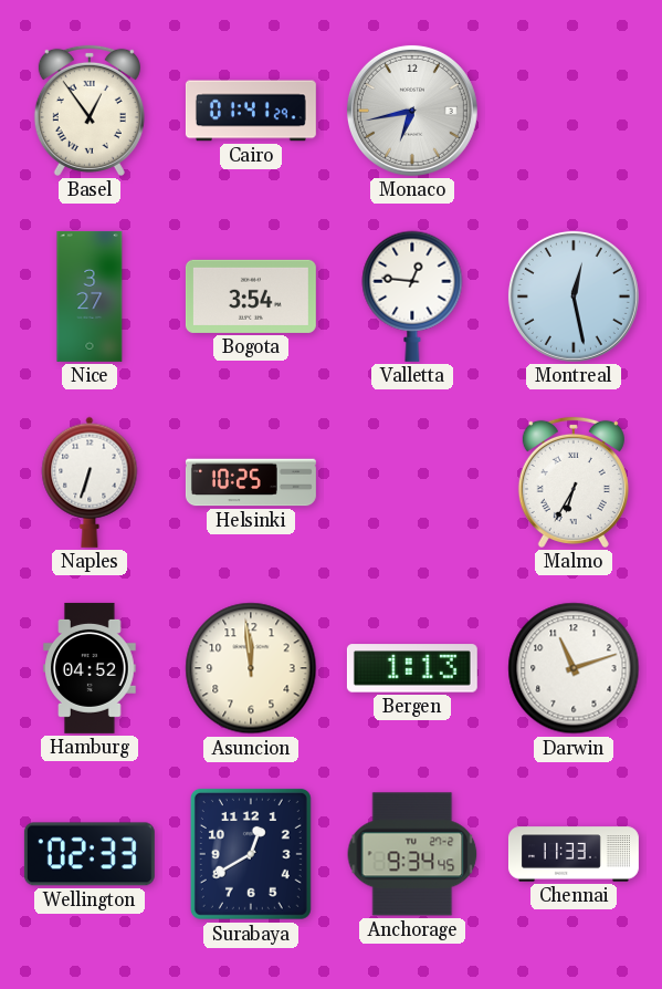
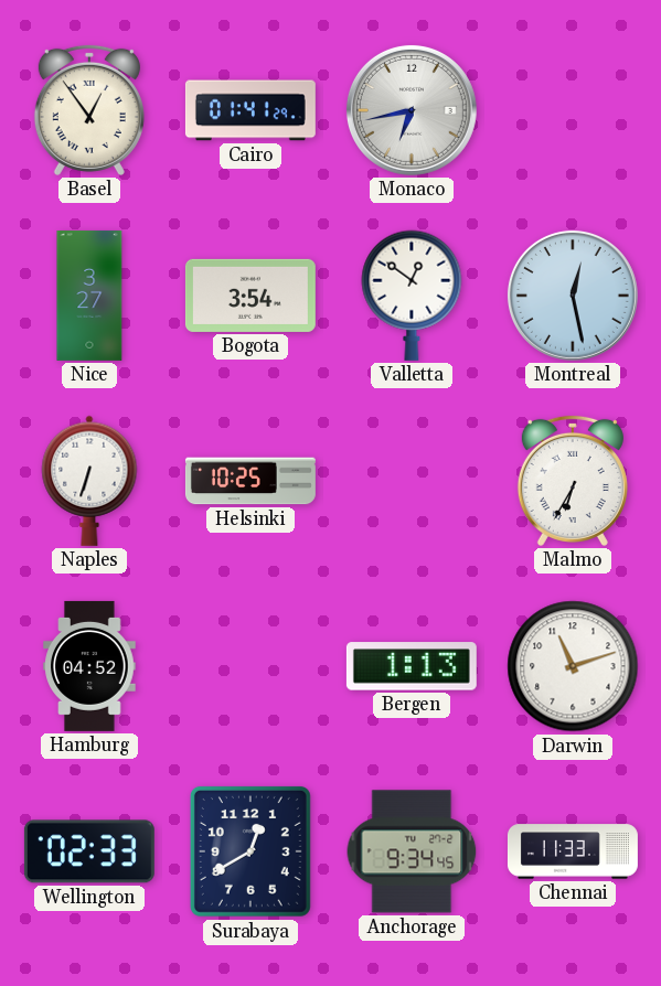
Valletta: 12:46 -> 12:51
Asuncion: 11:59 -> none
